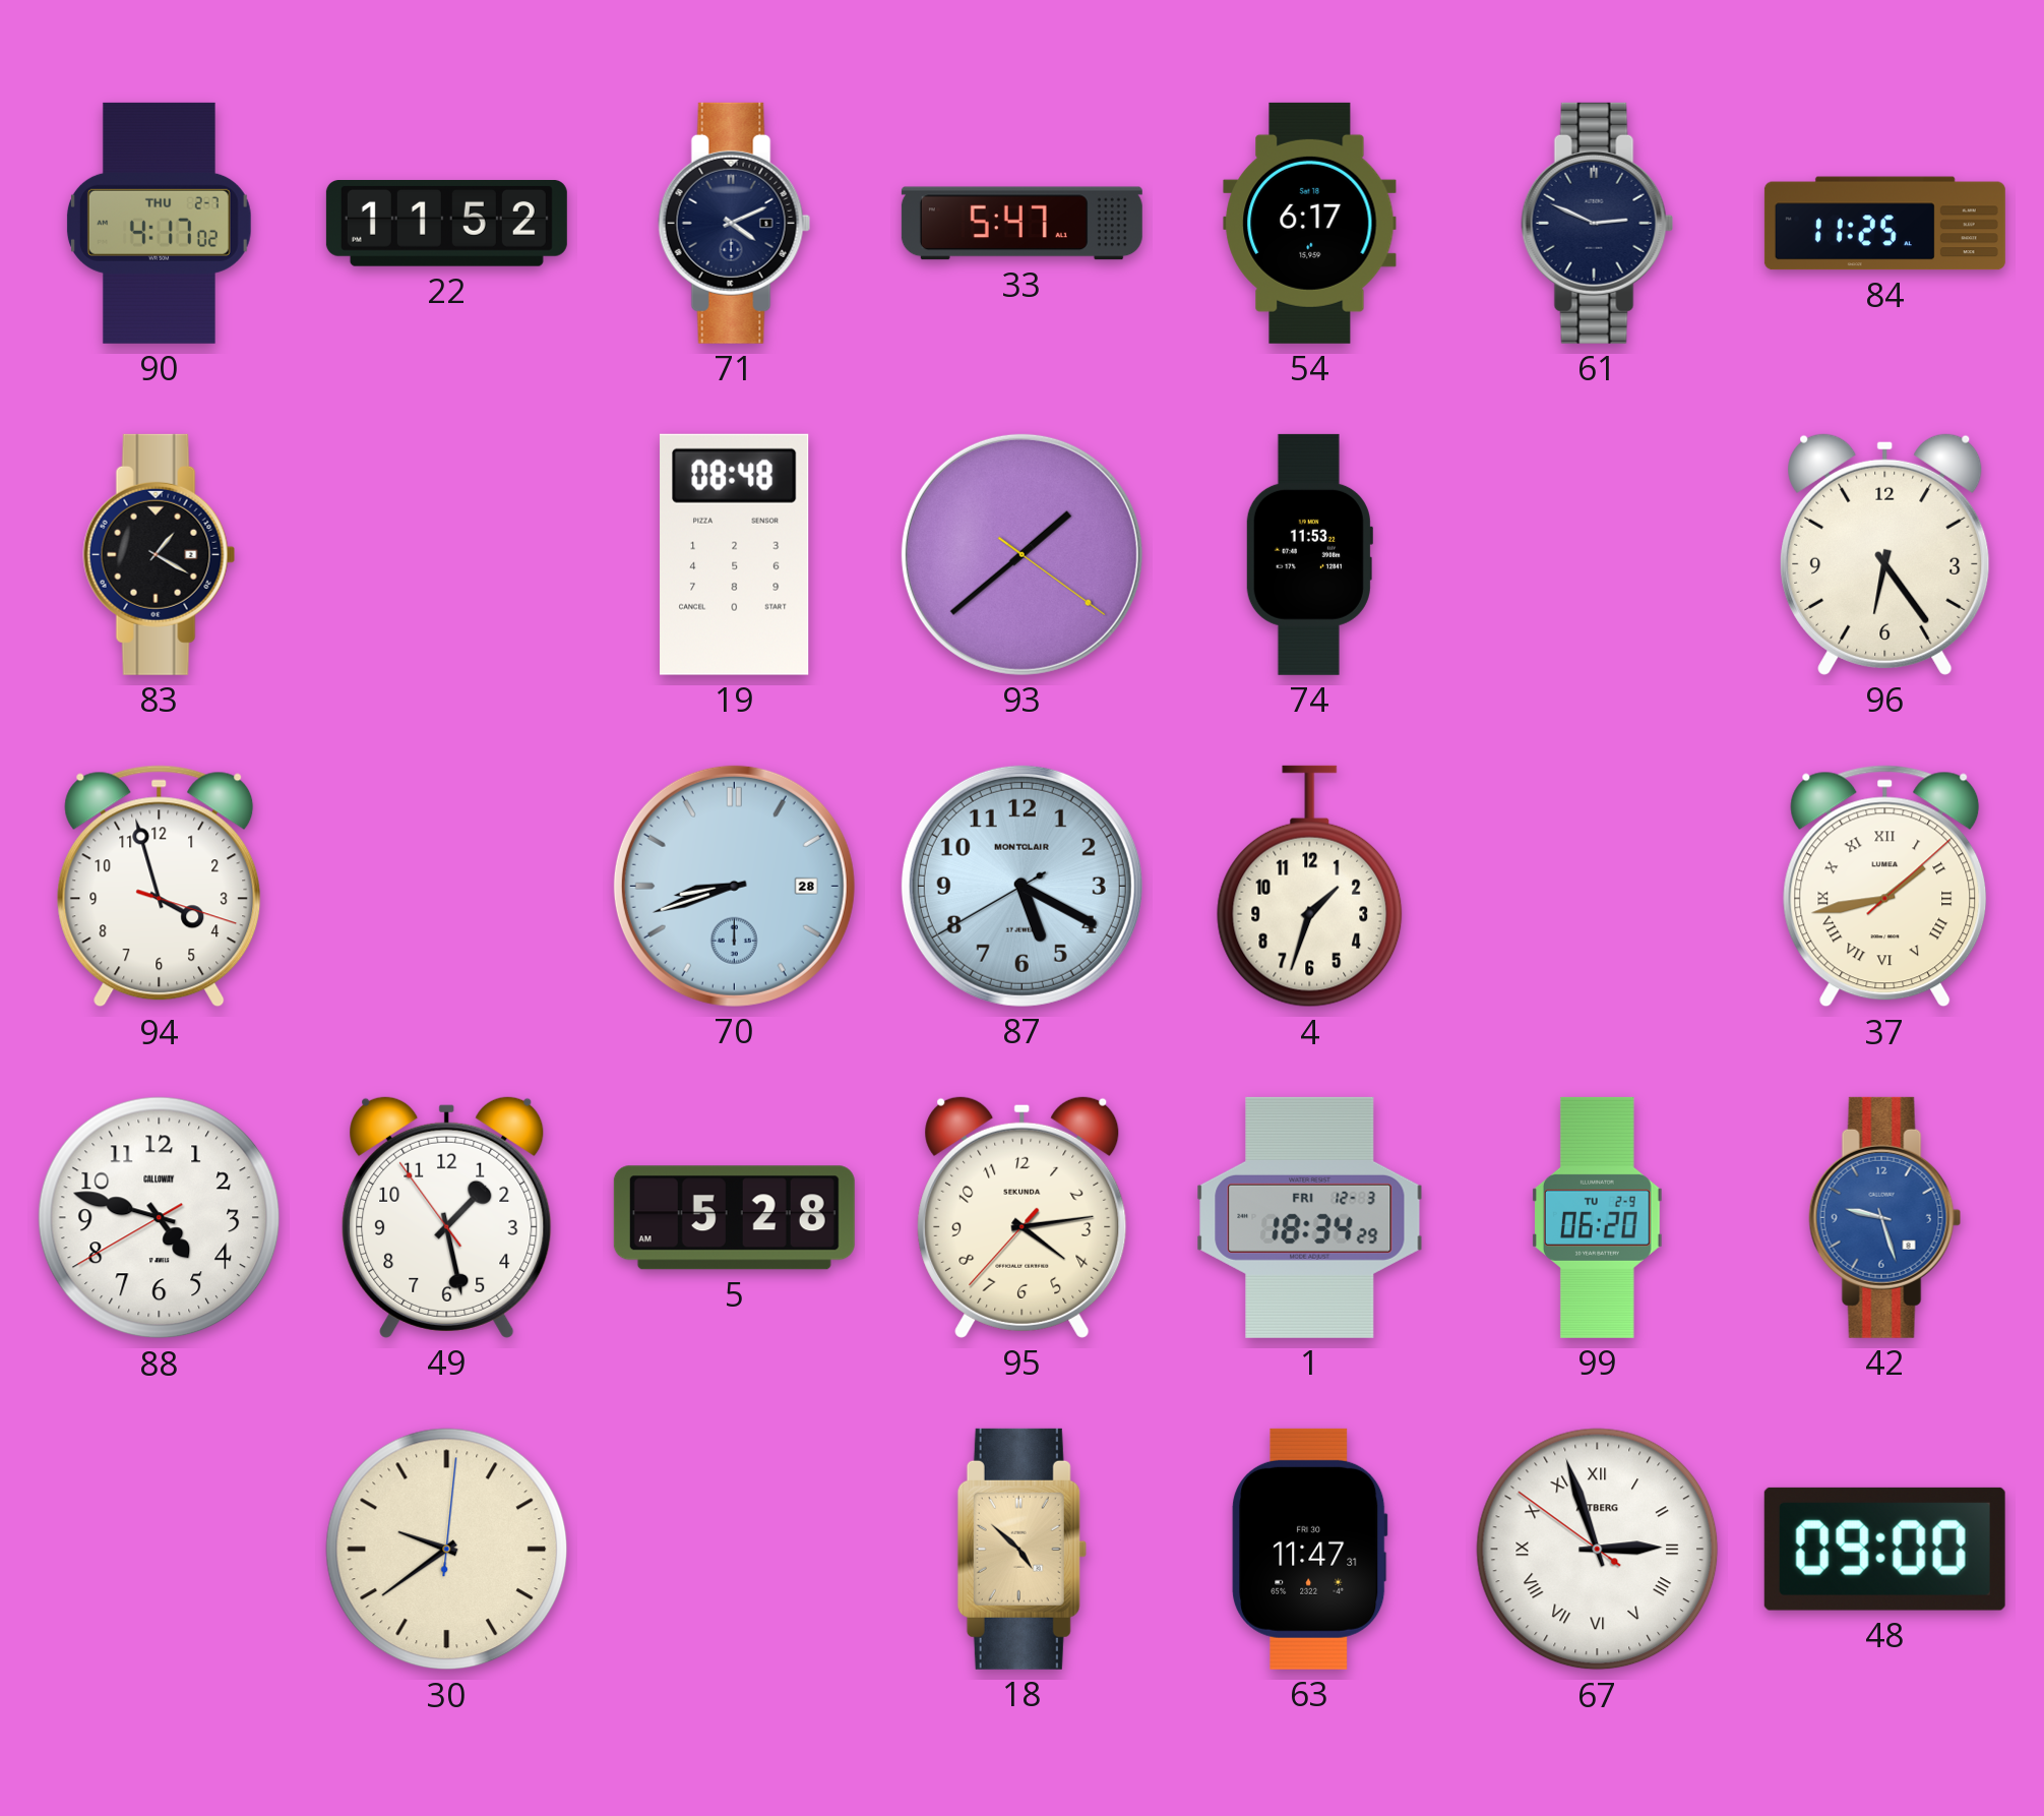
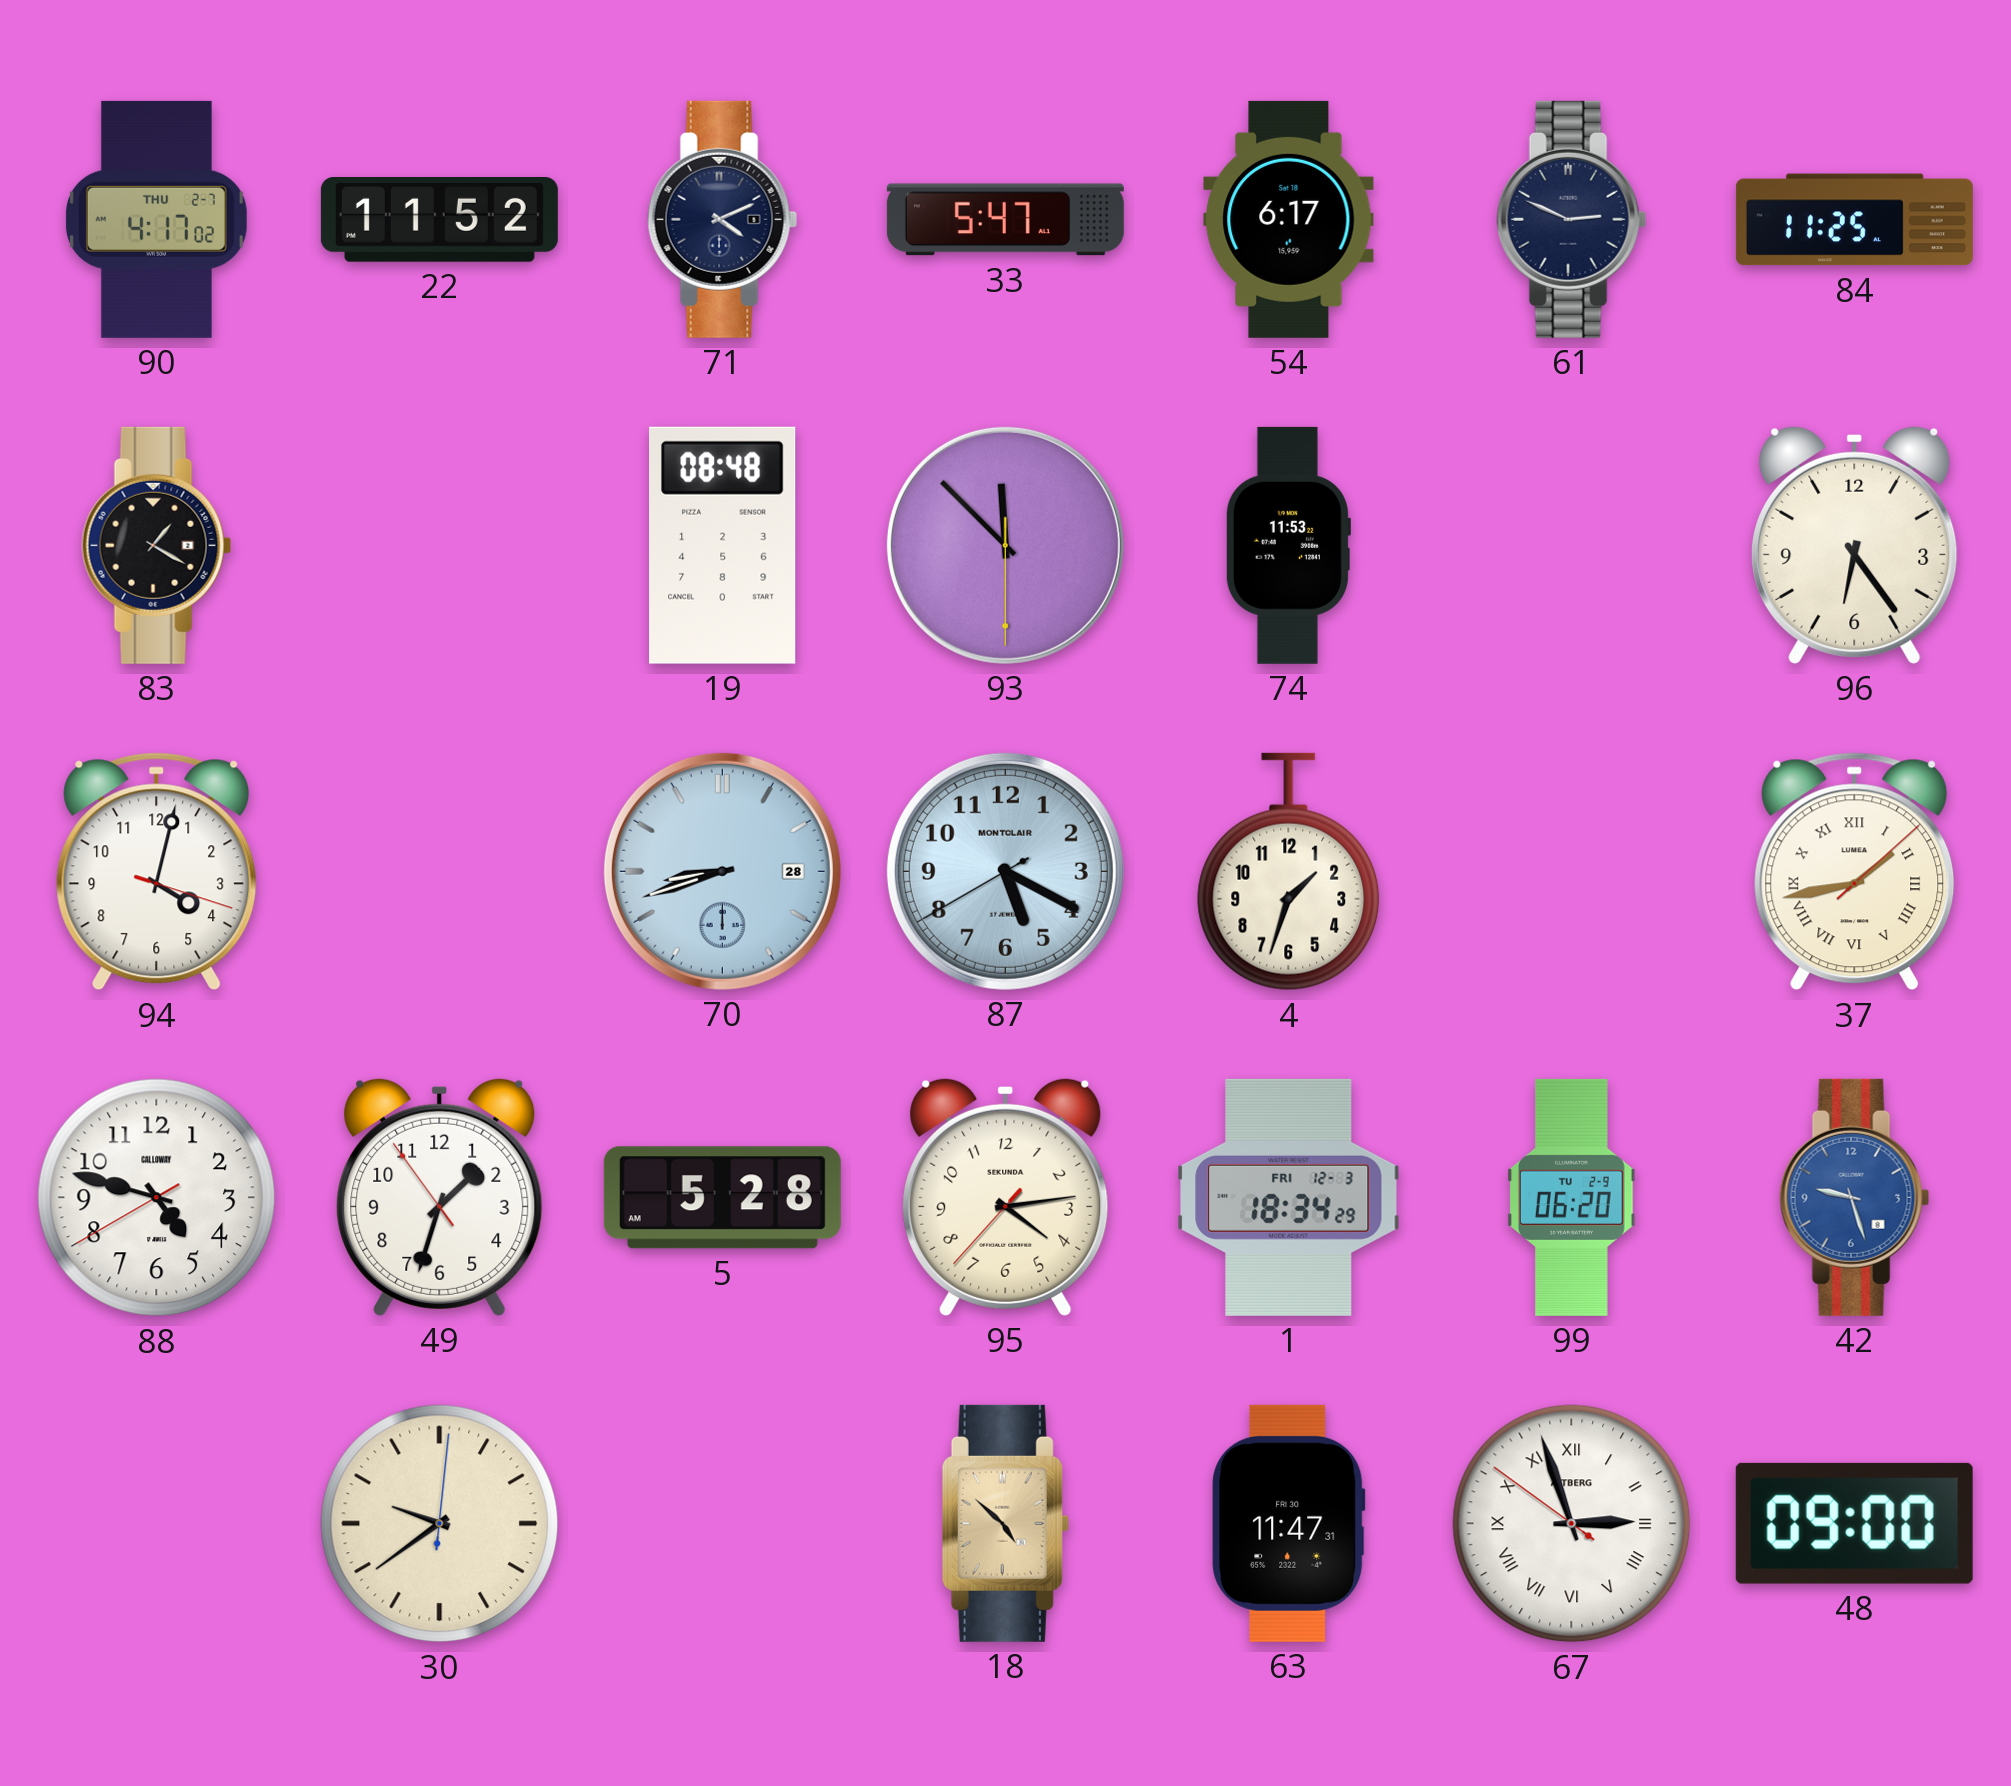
93: 1:38 -> 11:52
94: 3:57 -> 4:02
49: 1:27 -> 1:32
